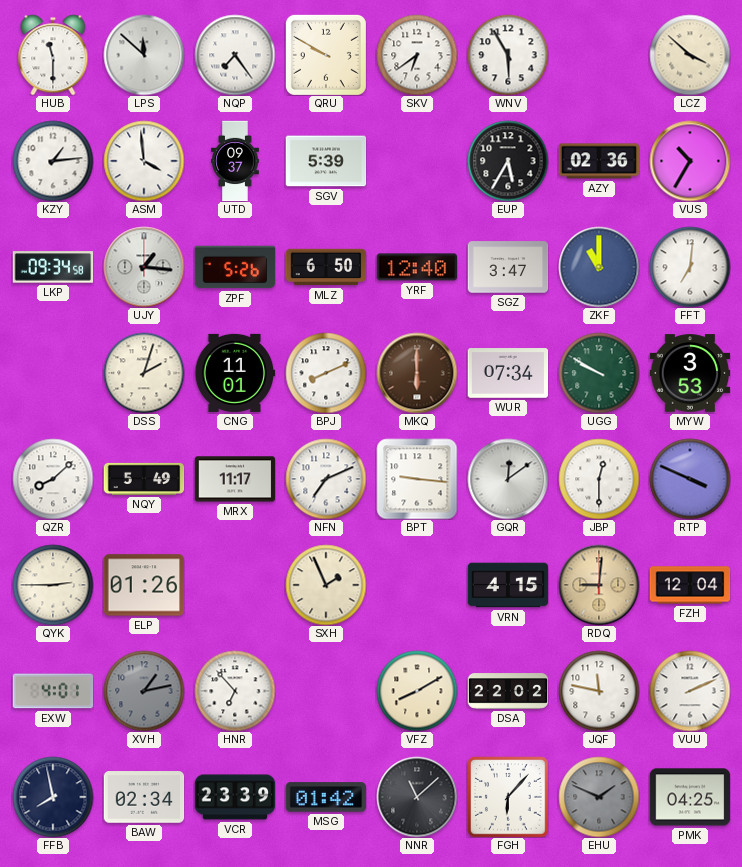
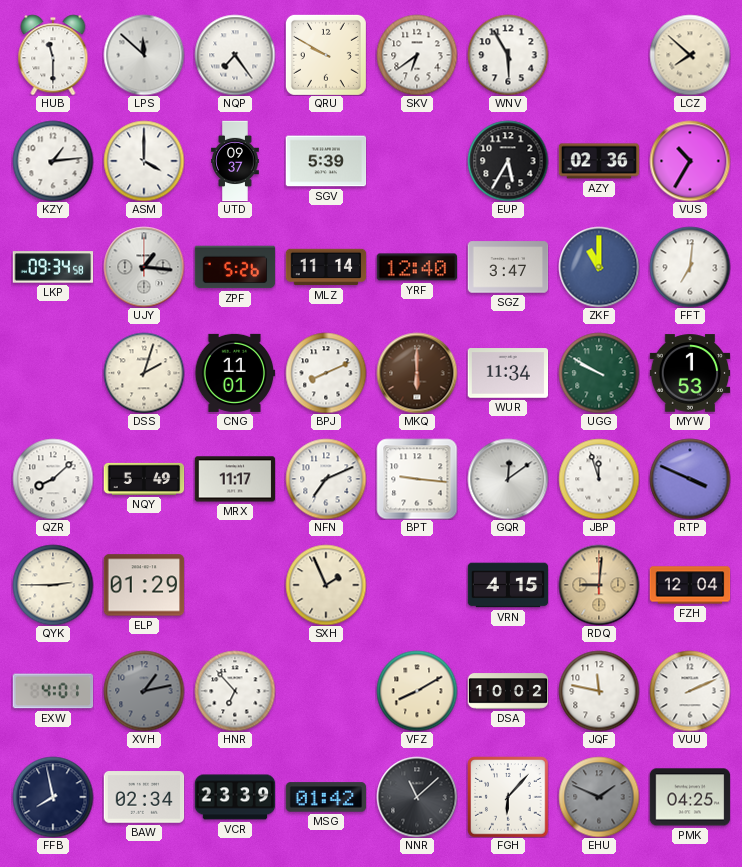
LCZ: 3:52 -> 7:52
ASM: 3:59 -> 4:00
MLZ: 6:50 -> 11:14
WUR: 07:34 -> 11:34
MYW: 3:53 -> 1:53
JBP: 12:30 -> 11:57
ELP: 01:26 -> 01:29
DSA: 22:02 -> 10:02
